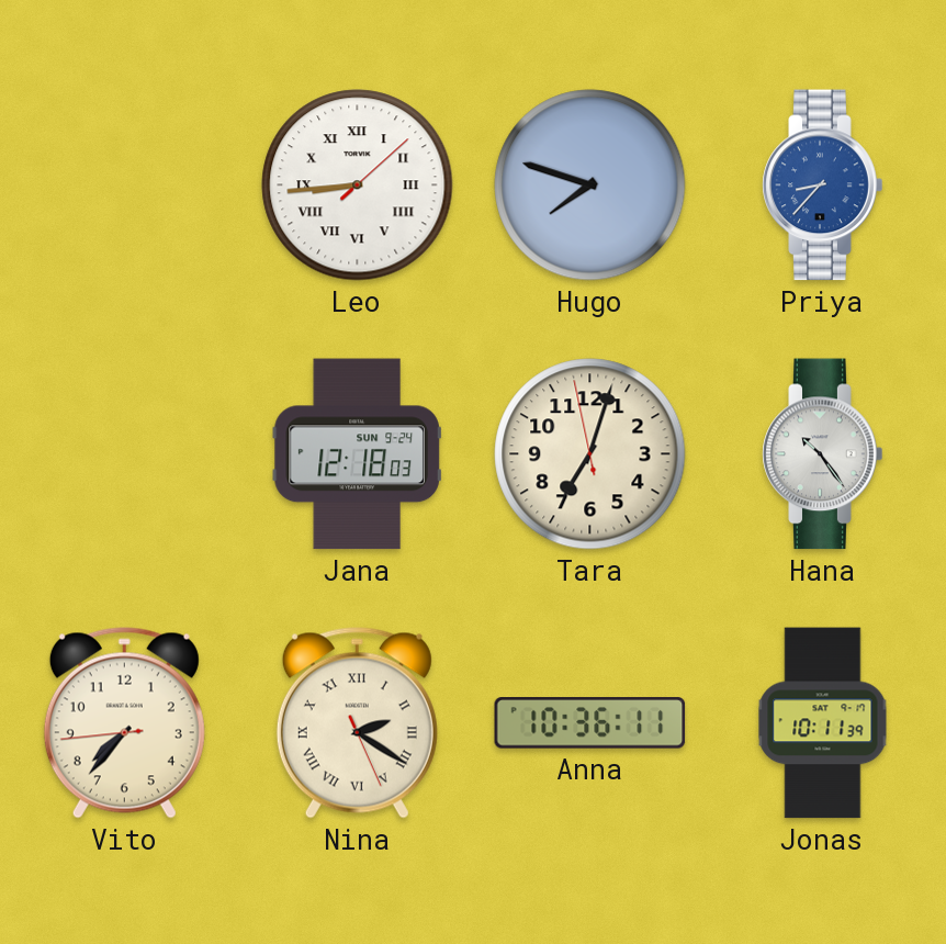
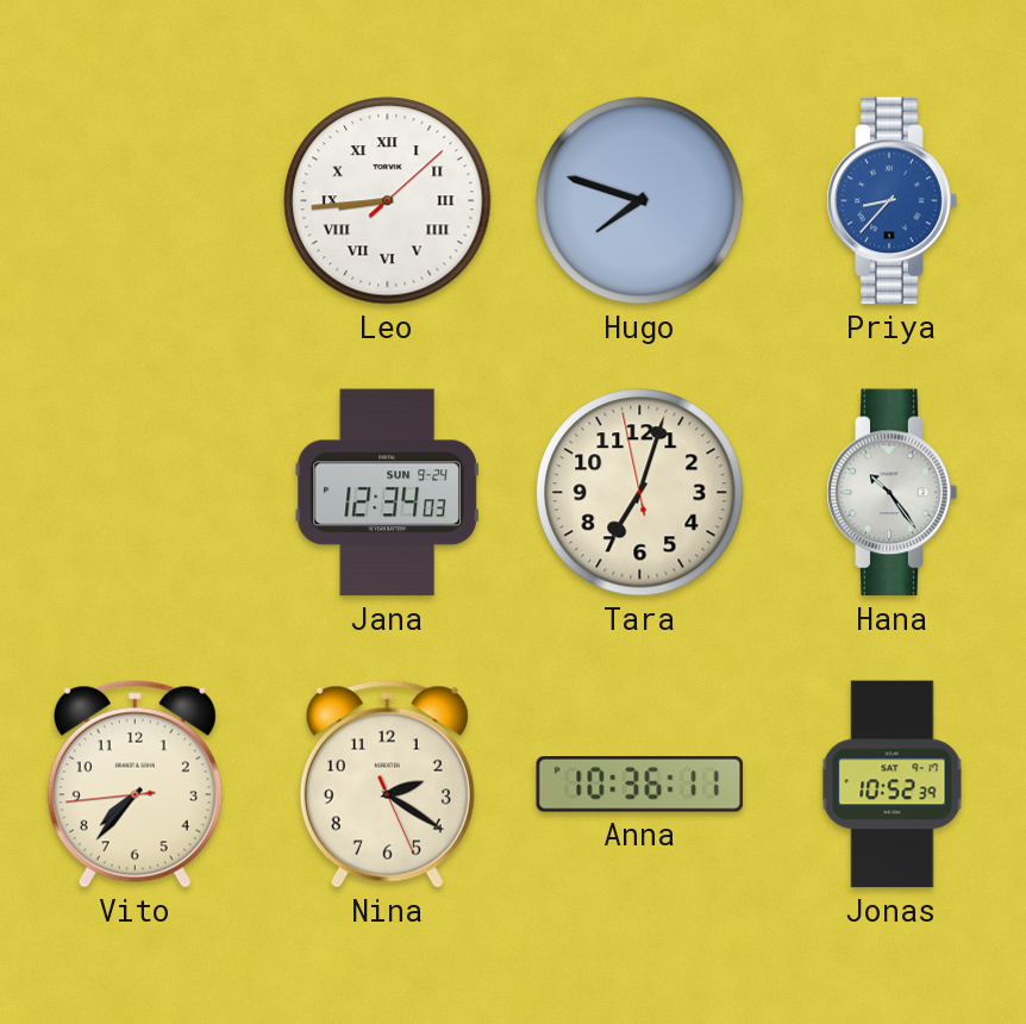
Jana: 12:18 -> 12:34
Nina numerals: Roman -> Arabic
Jonas: 10:11 -> 10:52
